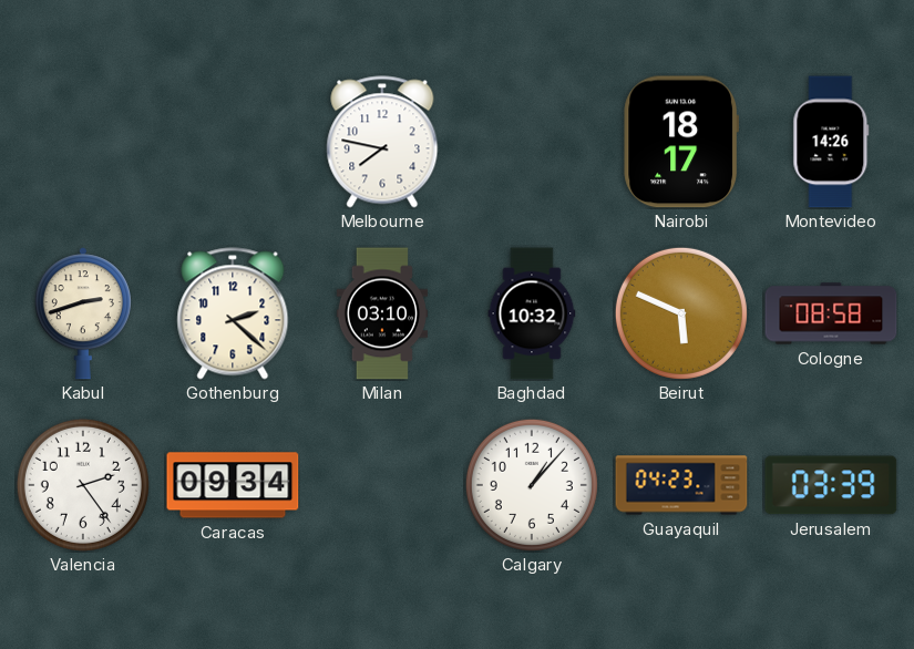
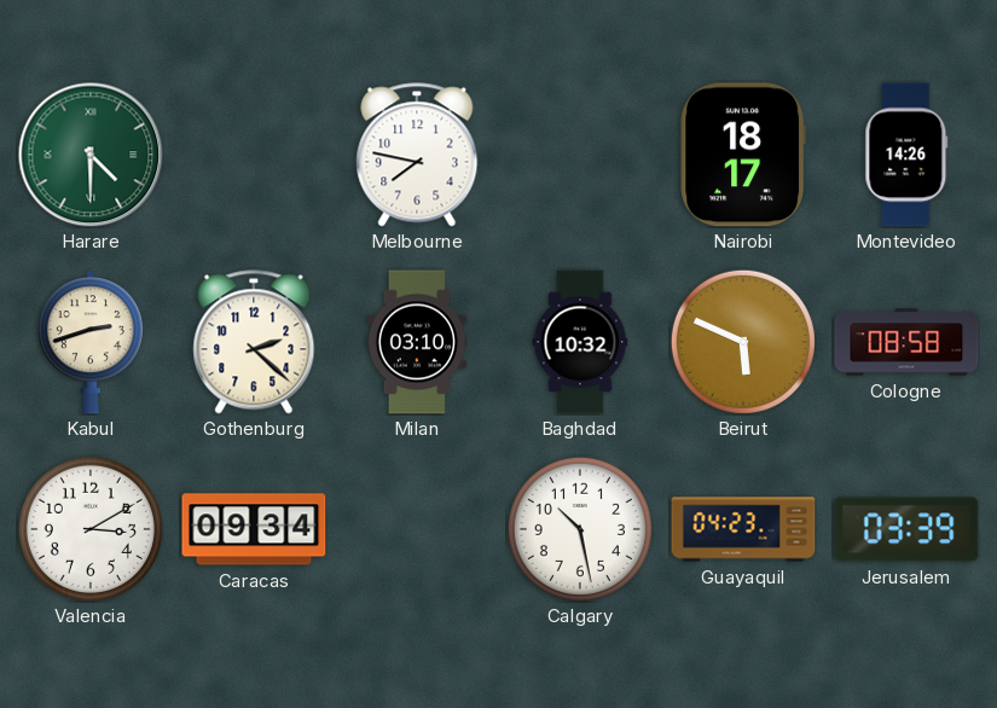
Harare: none -> 4:30
Valencia: 2:24 -> 3:10
Calgary: 1:07 -> 10:28
